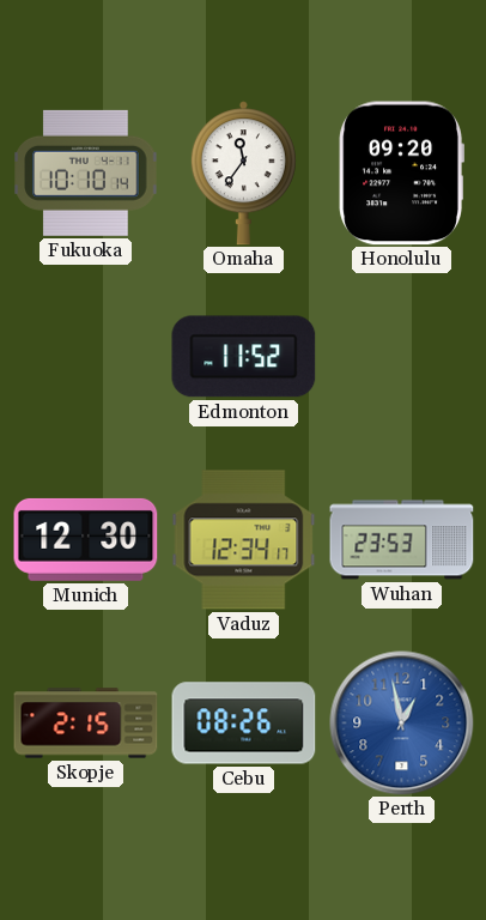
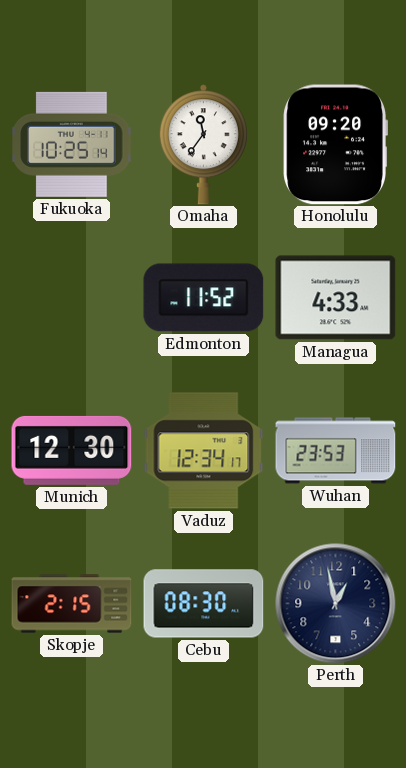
Fukuoka: 10:10 -> 10:25
Managua: none -> 4:33
Cebu: 08:26 -> 08:30
Perth dial: blue -> navy
